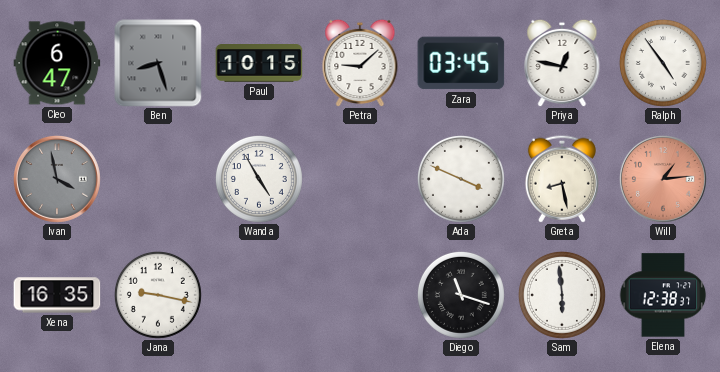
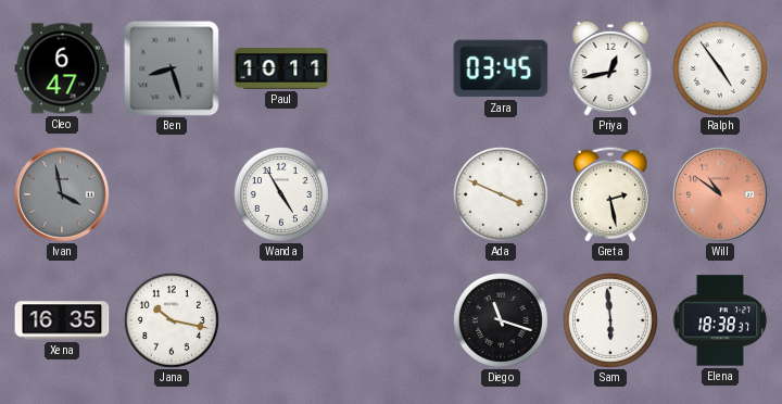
Paul: 10:15 -> 10:11
Petra: 9:08 -> none
Priya: 12:47 -> 12:43
Greta: 8:28 -> 2:28
Will: 1:14 -> 10:51
Jana: 9:17 -> 10:17
Elena: 12:38 -> 18:38
